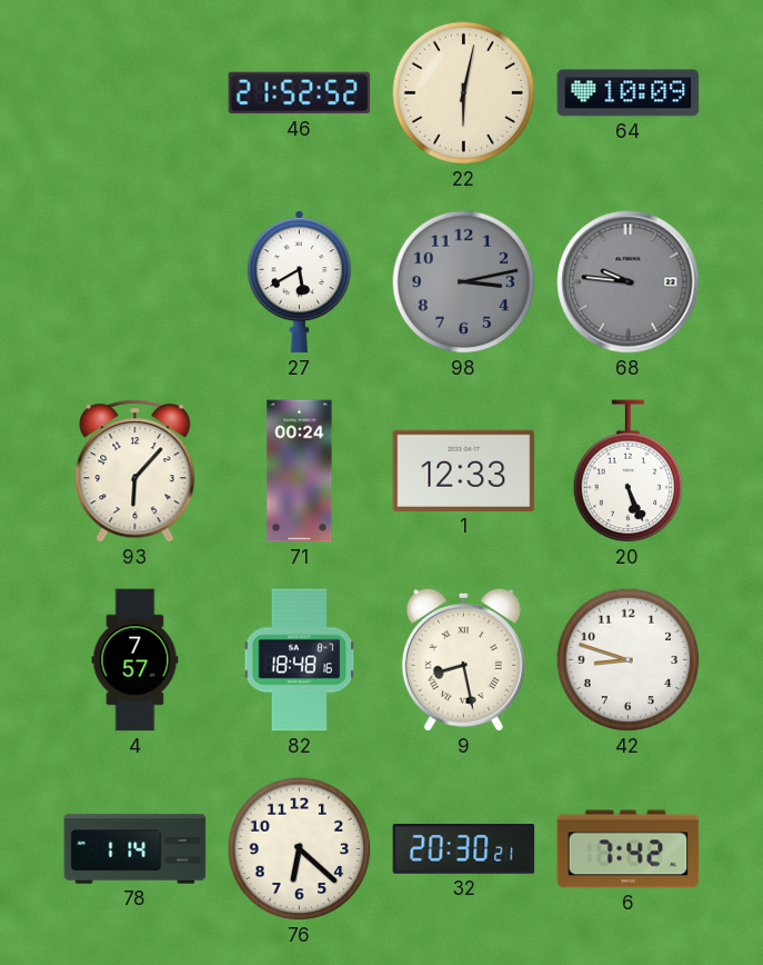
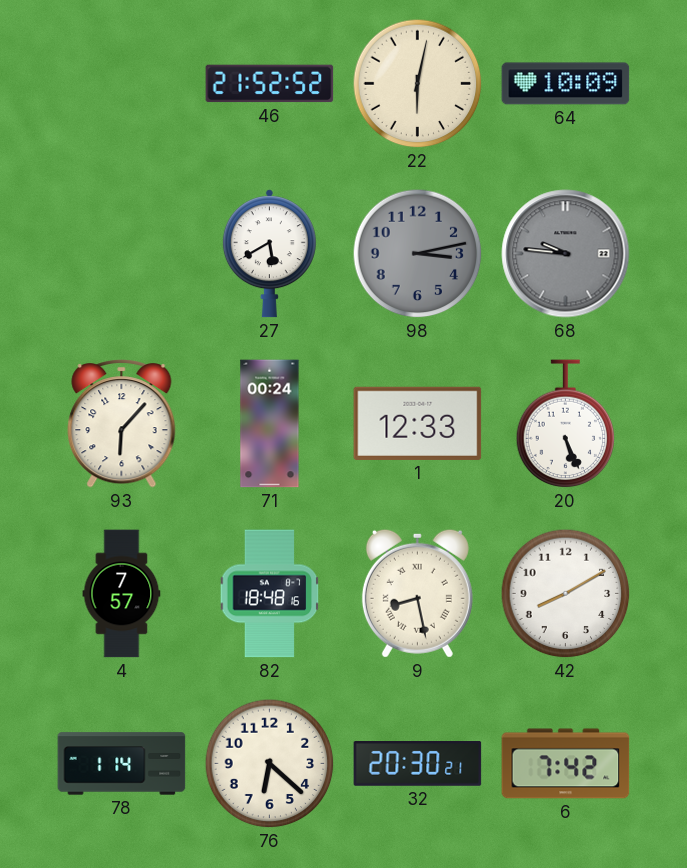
42: 8:48 -> 8:10
